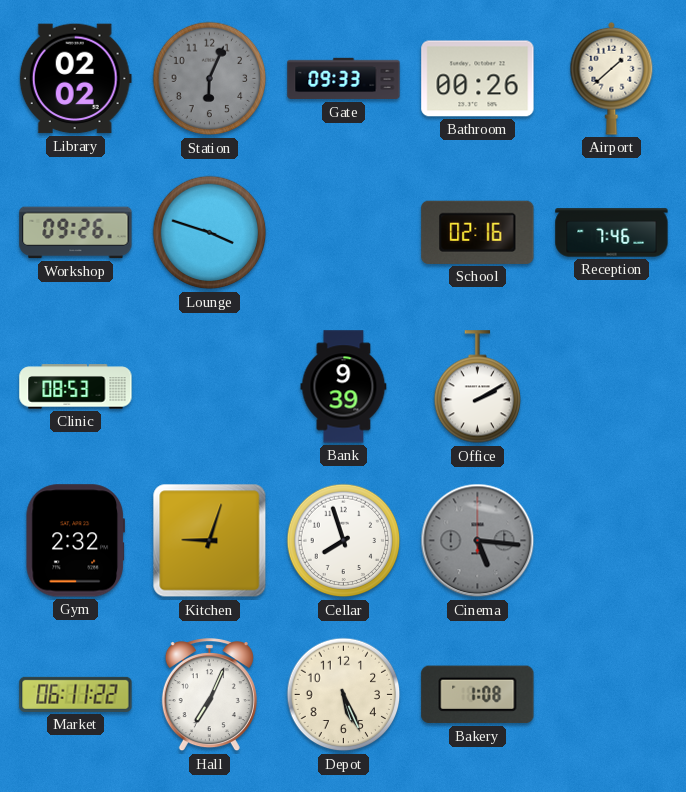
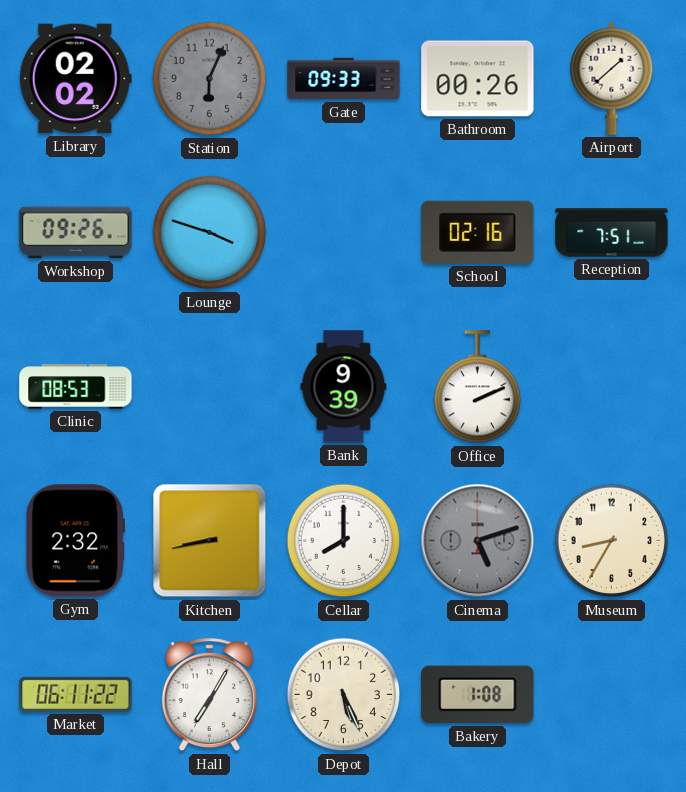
Reception: 7:46 -> 7:51
Office: 2:10 -> 2:11
Kitchen: 9:03 -> 8:43
Cellar: 7:57 -> 8:00
Cinema: 5:16 -> 5:12
Museum: none -> 8:35
Hall: 7:04 -> 7:05
